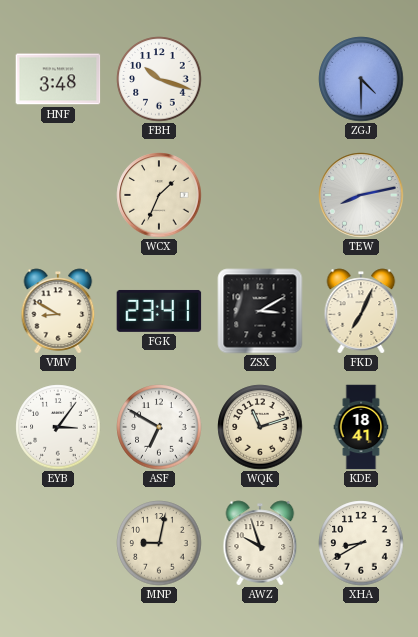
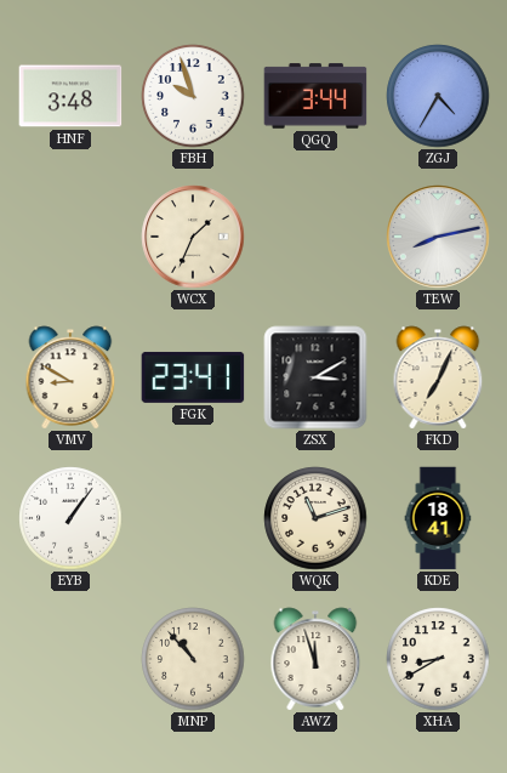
FBH: 10:18 -> 9:57
QGQ: none -> 3:44
ZGJ: 4:30 -> 4:35
EYB: 3:06 -> 1:06
ASF: 6:50 -> none
MNP: 9:02 -> 10:53
AWZ: 9:57 -> 11:57
